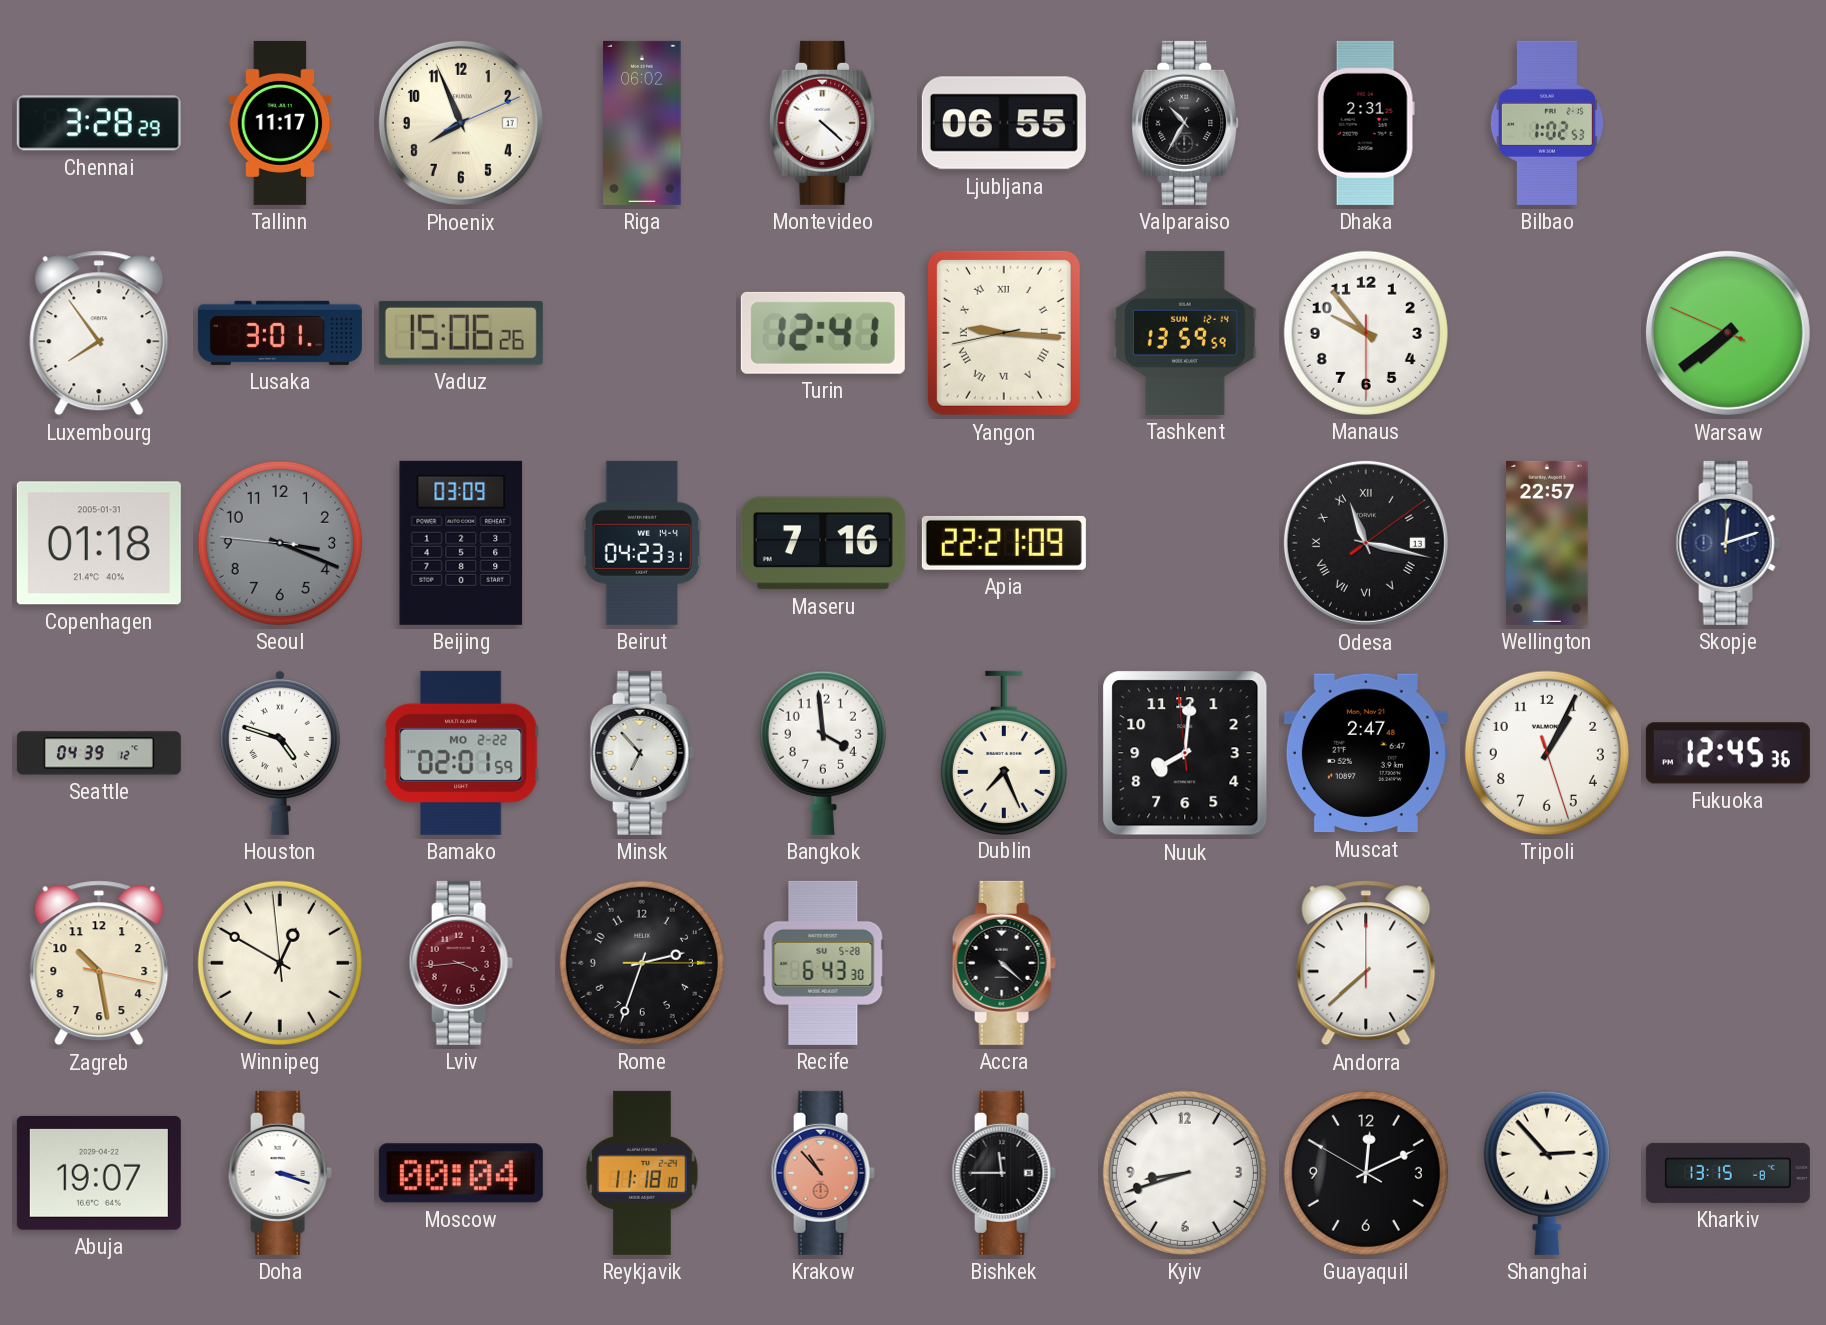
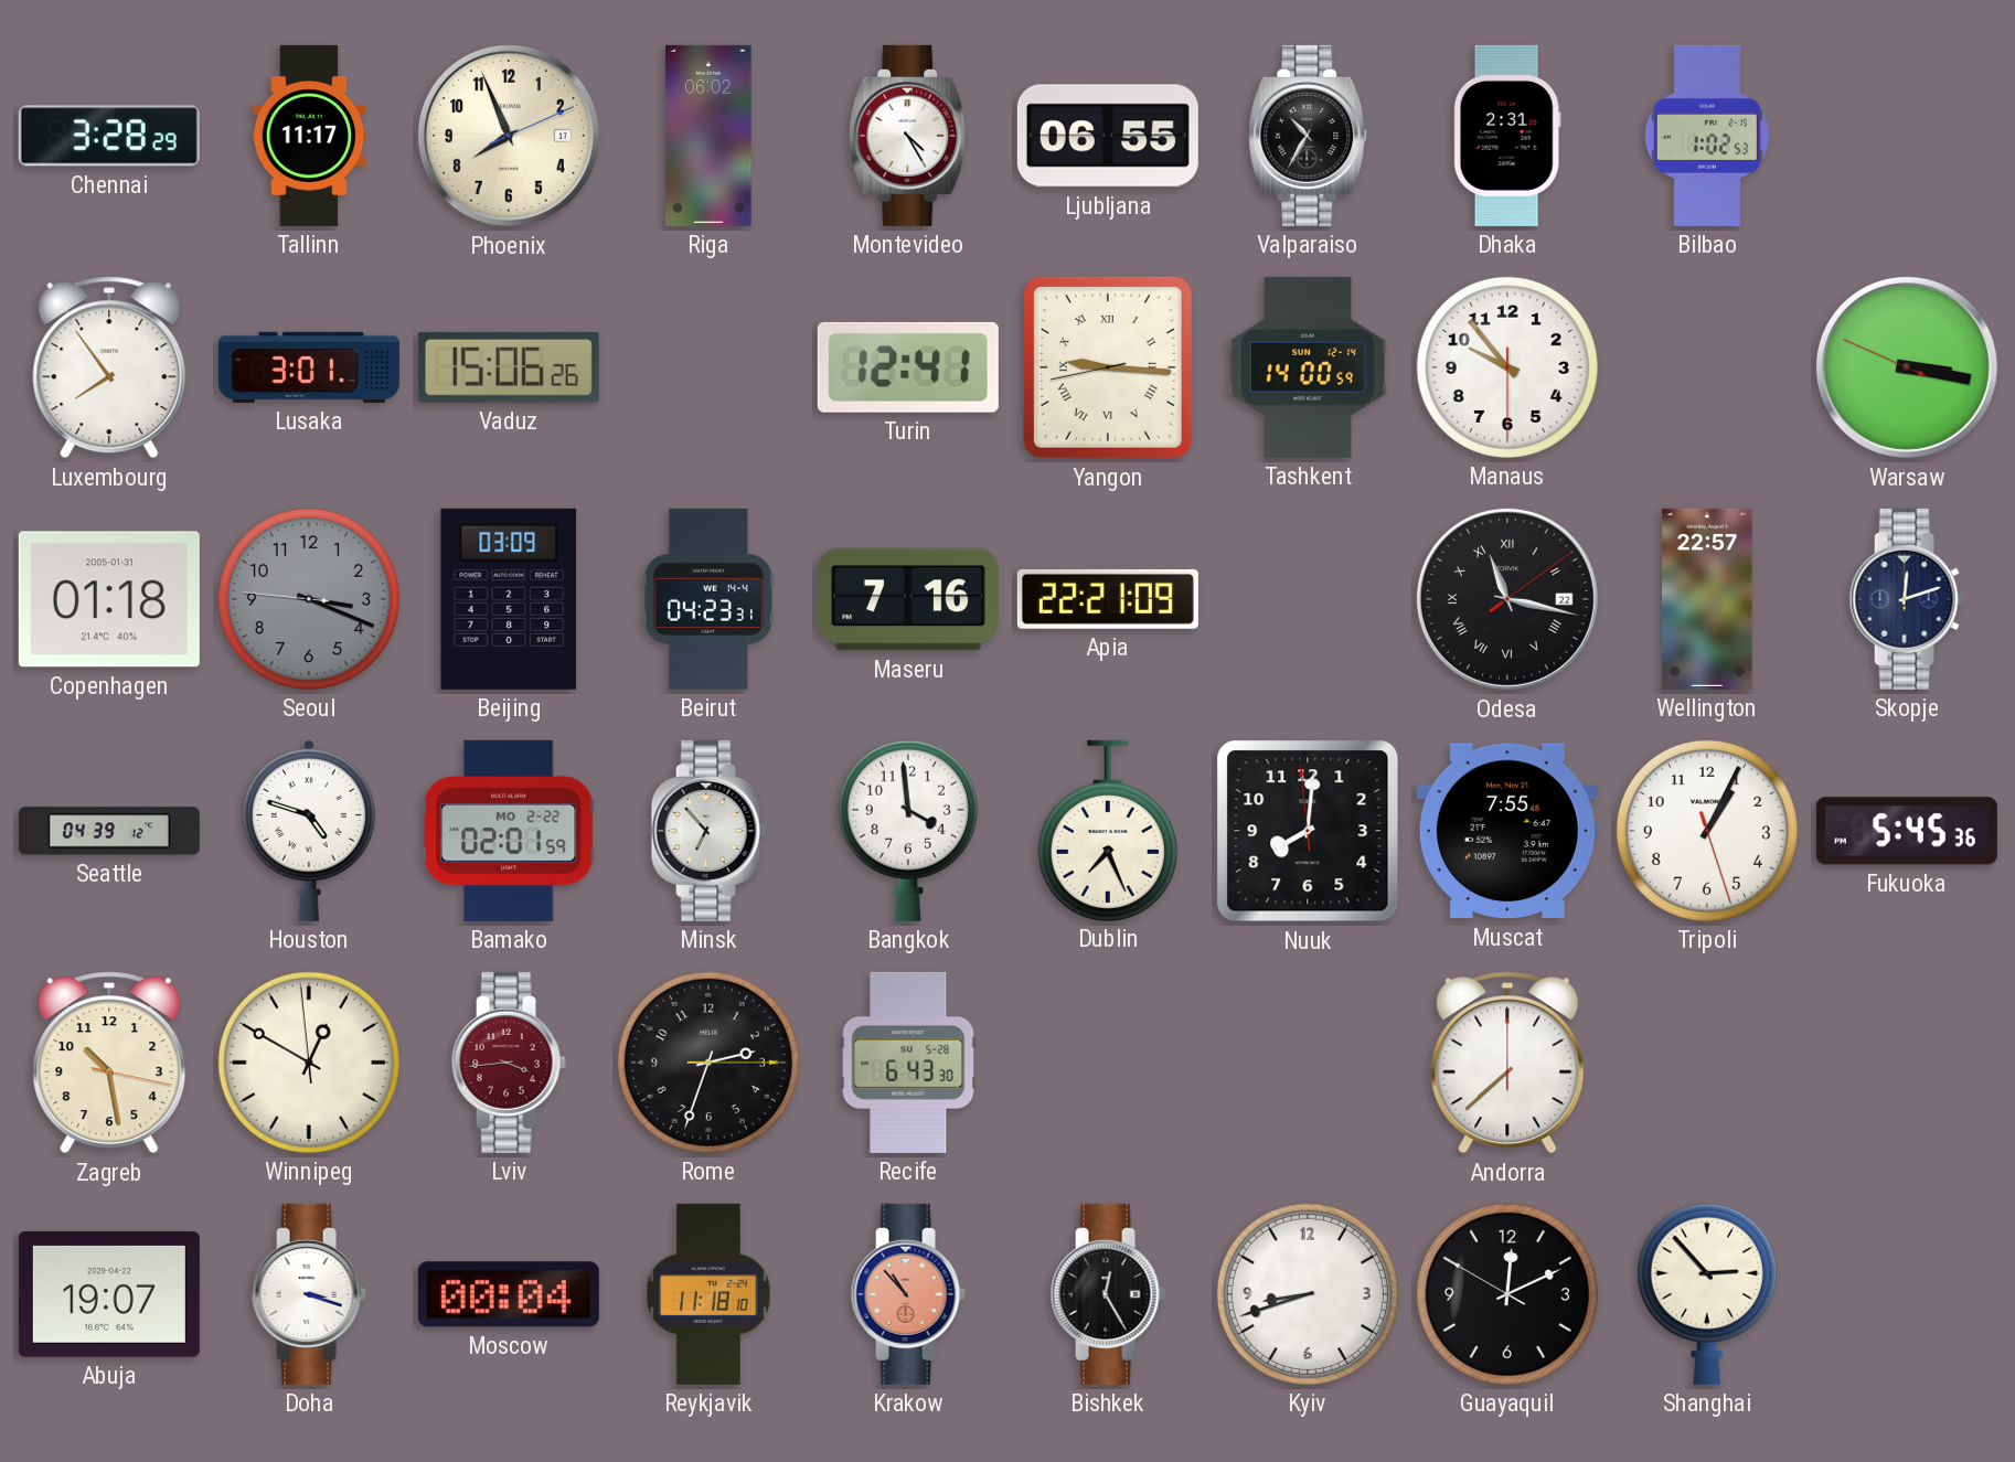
Montevideo: 4:22 -> 4:25
Tashkent: 13:59 -> 14:00
Warsaw: 7:38 -> 3:16
Odesa date: 13 -> 22
Muscat: 2:47 -> 7:55
Fukuoka: 12:45 -> 5:45
Accra: 4:22 -> none
Bishkek: 11:45 -> 12:25
Kharkiv: 13:15 -> none
